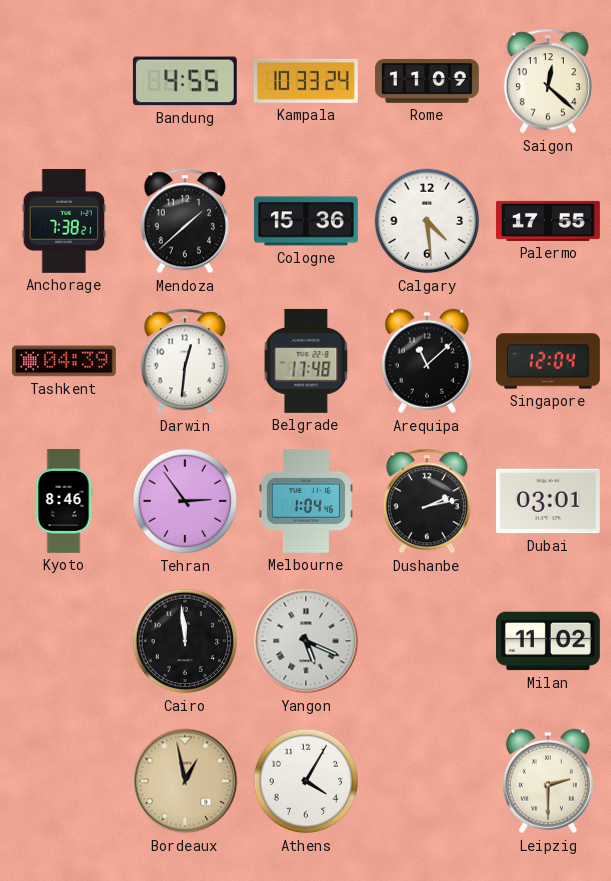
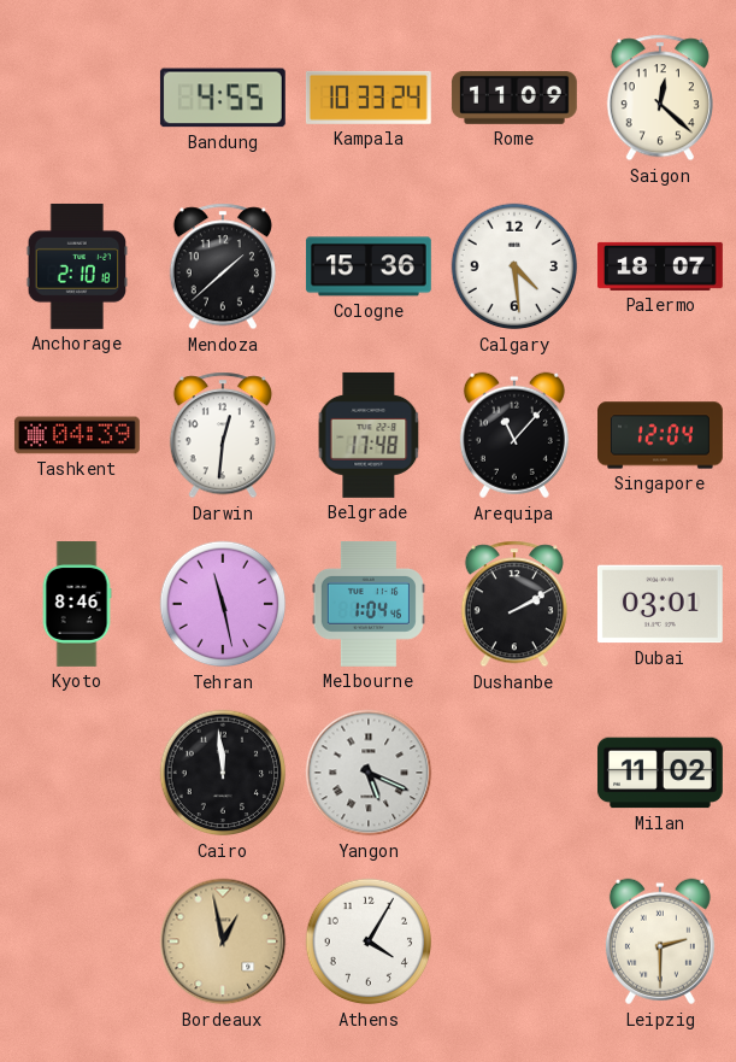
Anchorage: 7:38 -> 2:10
Palermo: 17:55 -> 18:07
Arequipa: 11:08 -> 11:07
Tehran: 2:54 -> 11:28
Dushanbe: 2:13 -> 2:10
